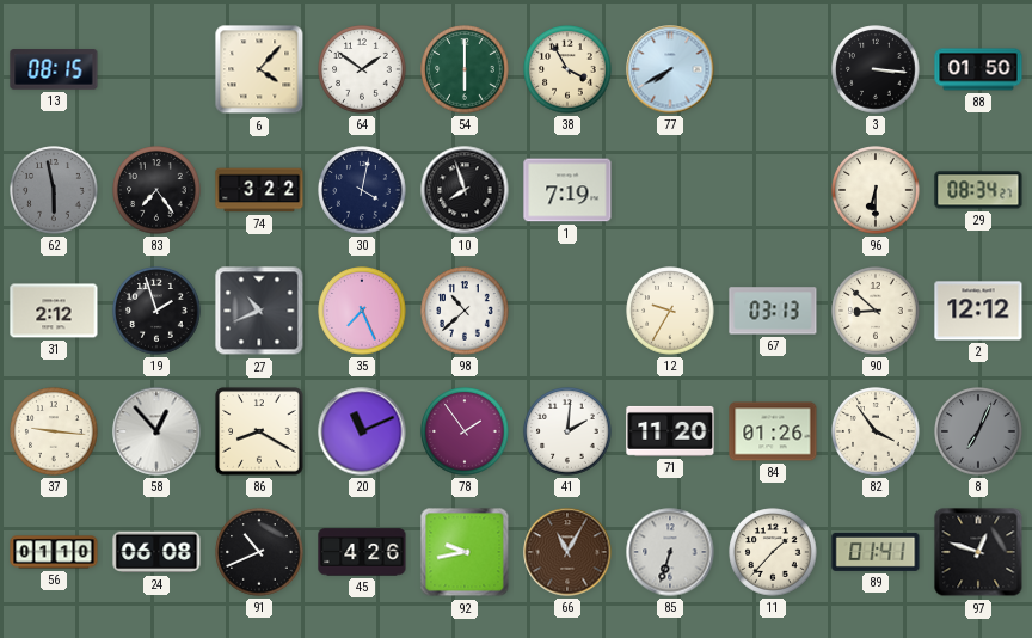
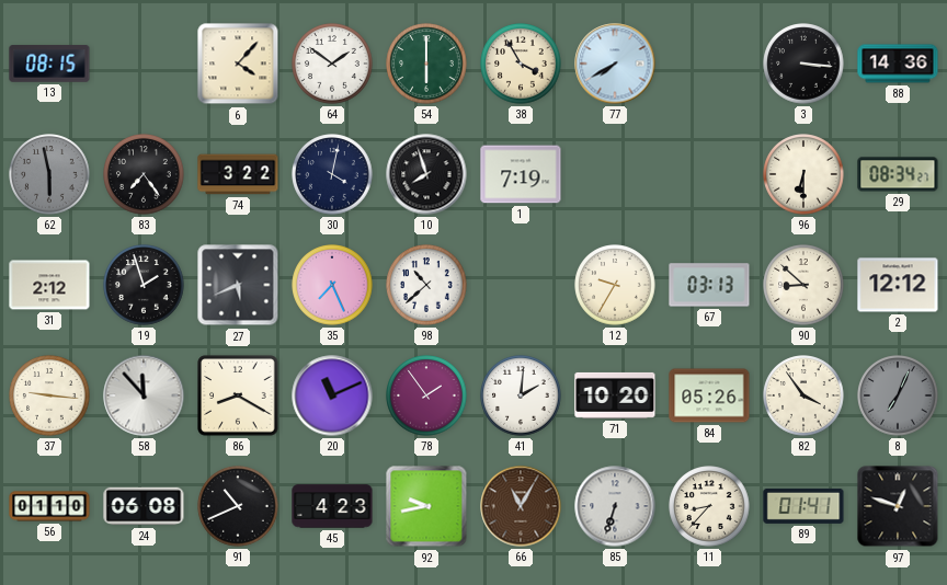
88: 01:50 -> 14:36
27: 10:41 -> 5:41
58: 12:53 -> 11:53
71: 11:20 -> 10:20
84: 01:26 -> 05:26
45: 4:26 -> 4:23
11: 1:37 -> 8:37
